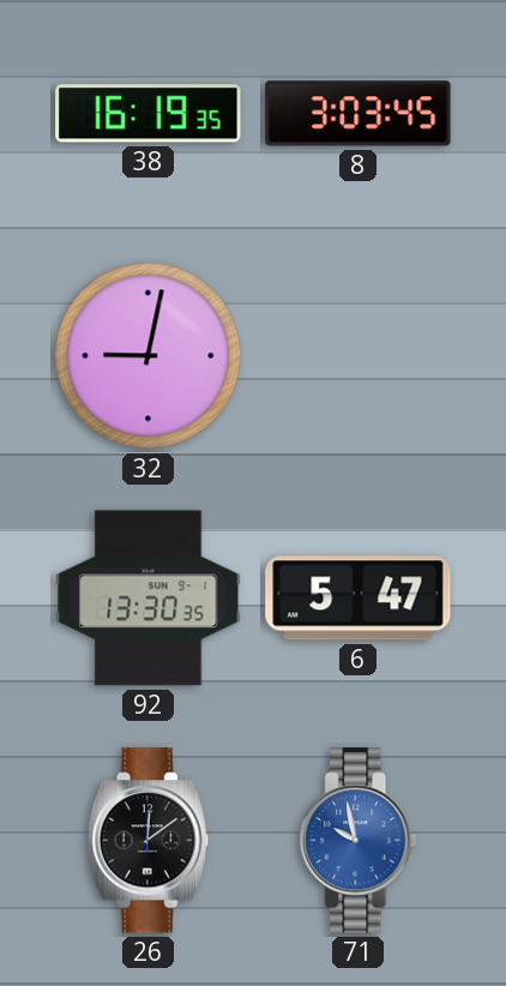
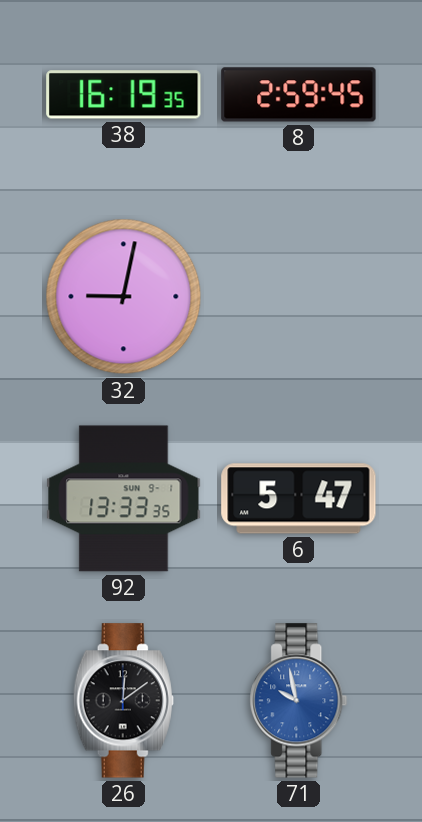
8: 3:03 -> 2:59
92: 13:30 -> 13:33
